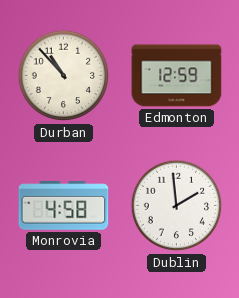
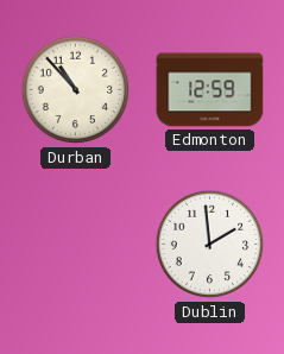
Monrovia: 4:58 -> none
